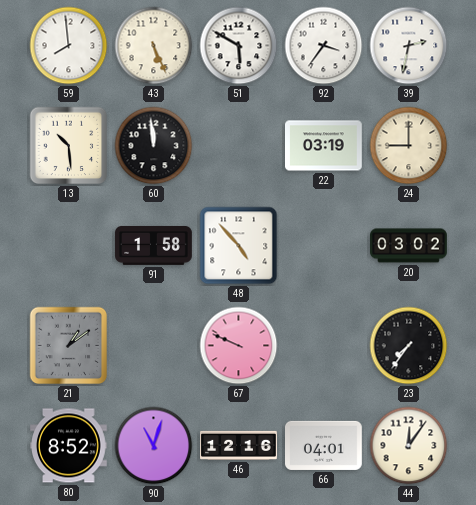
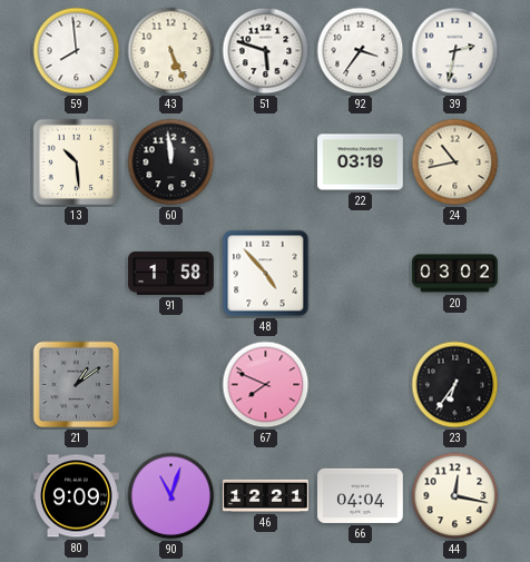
51: 5:50 -> 5:48
24: 9:00 -> 10:43
67: 9:49 -> 7:49
23: 7:36 -> 6:36
80: 8:52 -> 9:09
46: 12:16 -> 12:21
66: 04:01 -> 04:04
44: 12:06 -> 12:17
